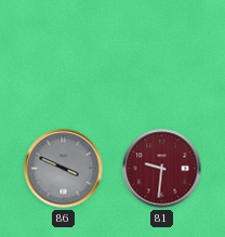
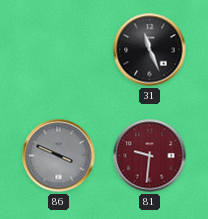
31: none -> 11:26
